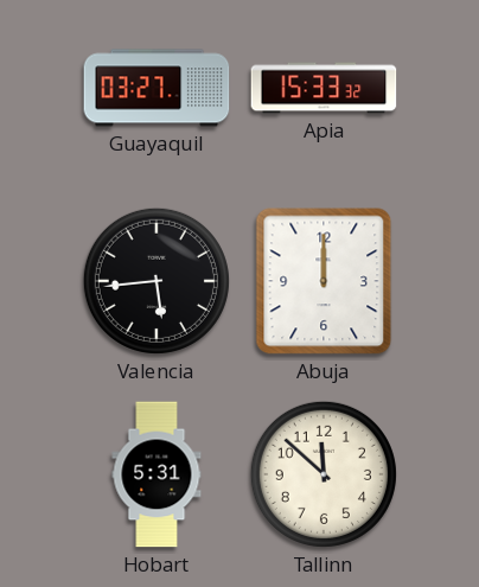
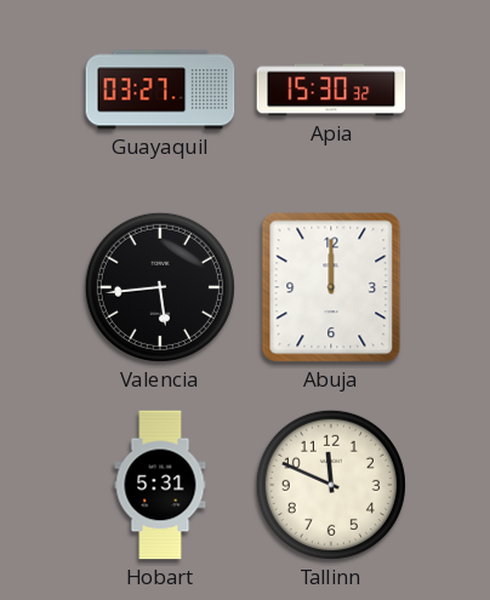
Apia: 15:33 -> 15:30
Tallinn: 11:52 -> 11:49
